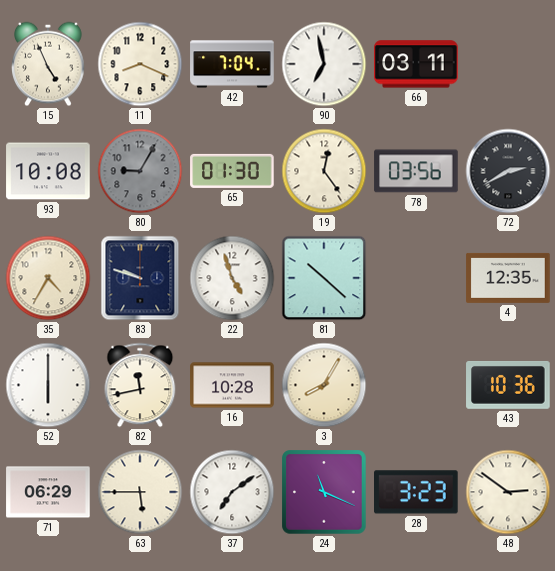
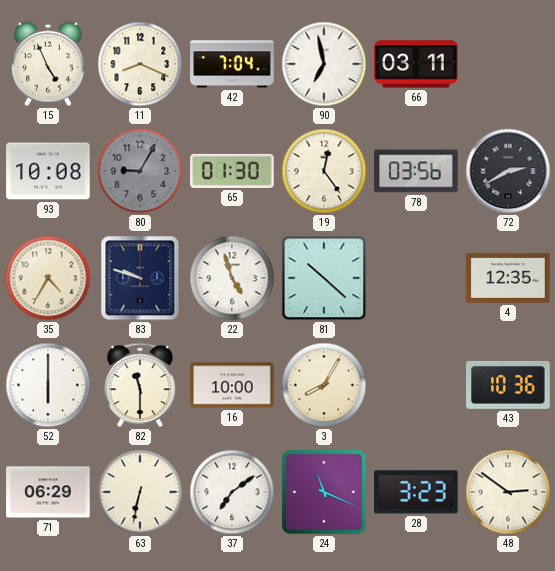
82: 11:43 -> 11:30
16: 10:28 -> 10:00
63: 5:45 -> 6:32
